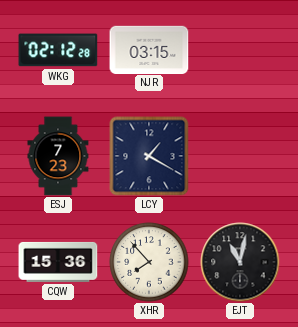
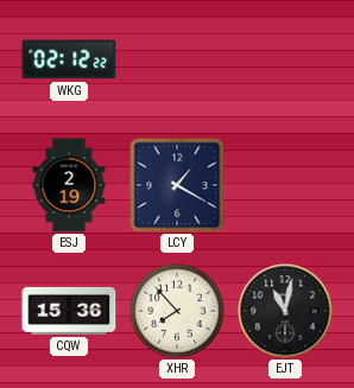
WKG: 02:12:28 -> 02:12:22
NJR: 03:15 -> none
ESJ: 7:23 -> 2:19
